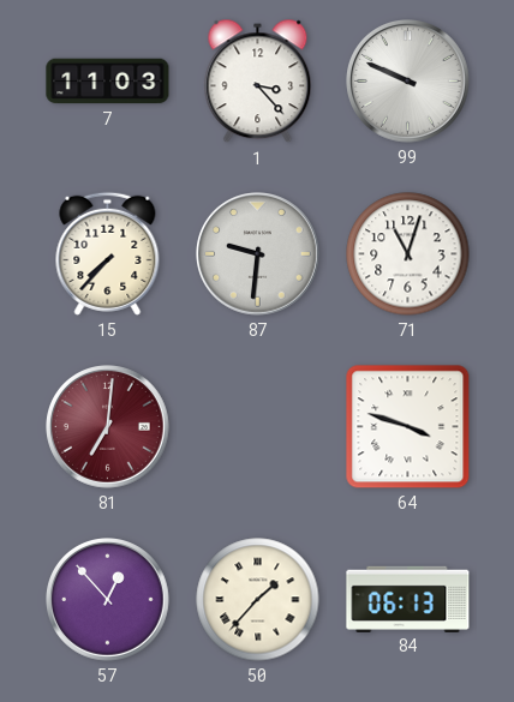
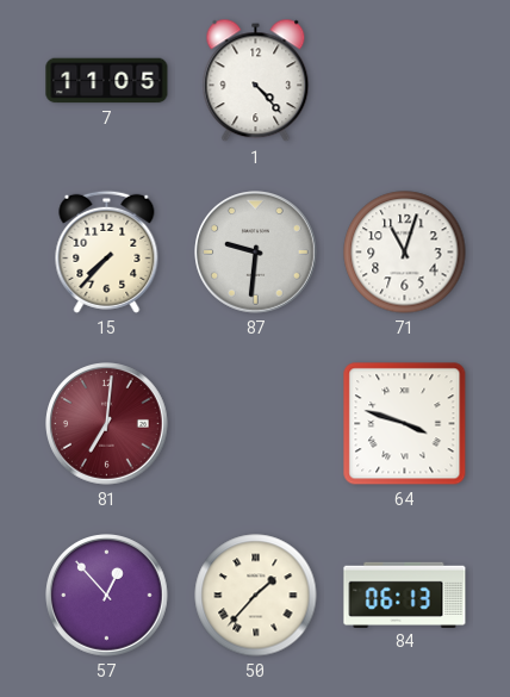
7: 11:03 -> 11:05
1: 3:23 -> 4:23
99: 9:49 -> none
